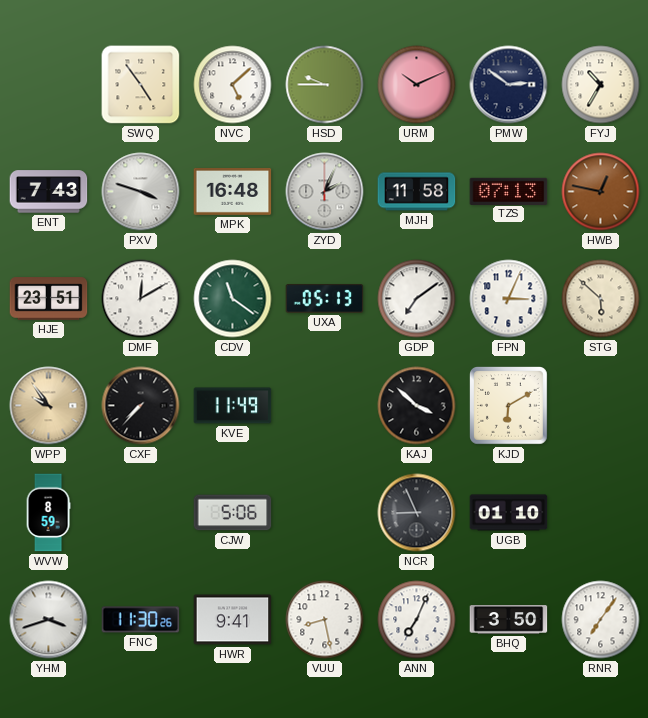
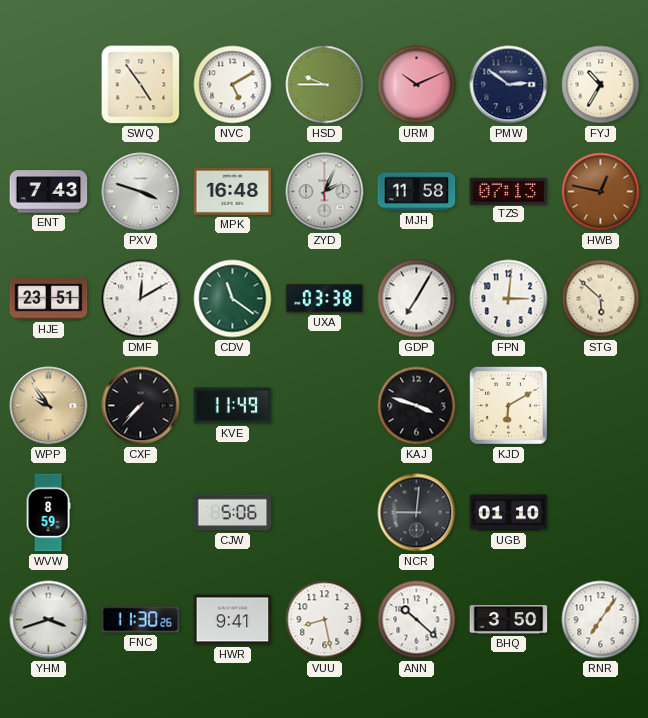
NVC: 5:08 -> 5:10
UXA: 05:13 -> 03:38
GDP: 7:09 -> 7:05
FPN: 3:04 -> 3:01
KAJ: 3:52 -> 3:48
NCR: 8:56 -> 9:01
ANN: 7:04 -> 10:22
